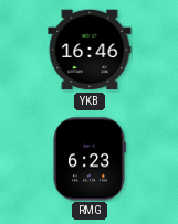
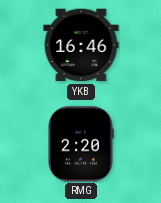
RMG: 6:23 -> 2:20
